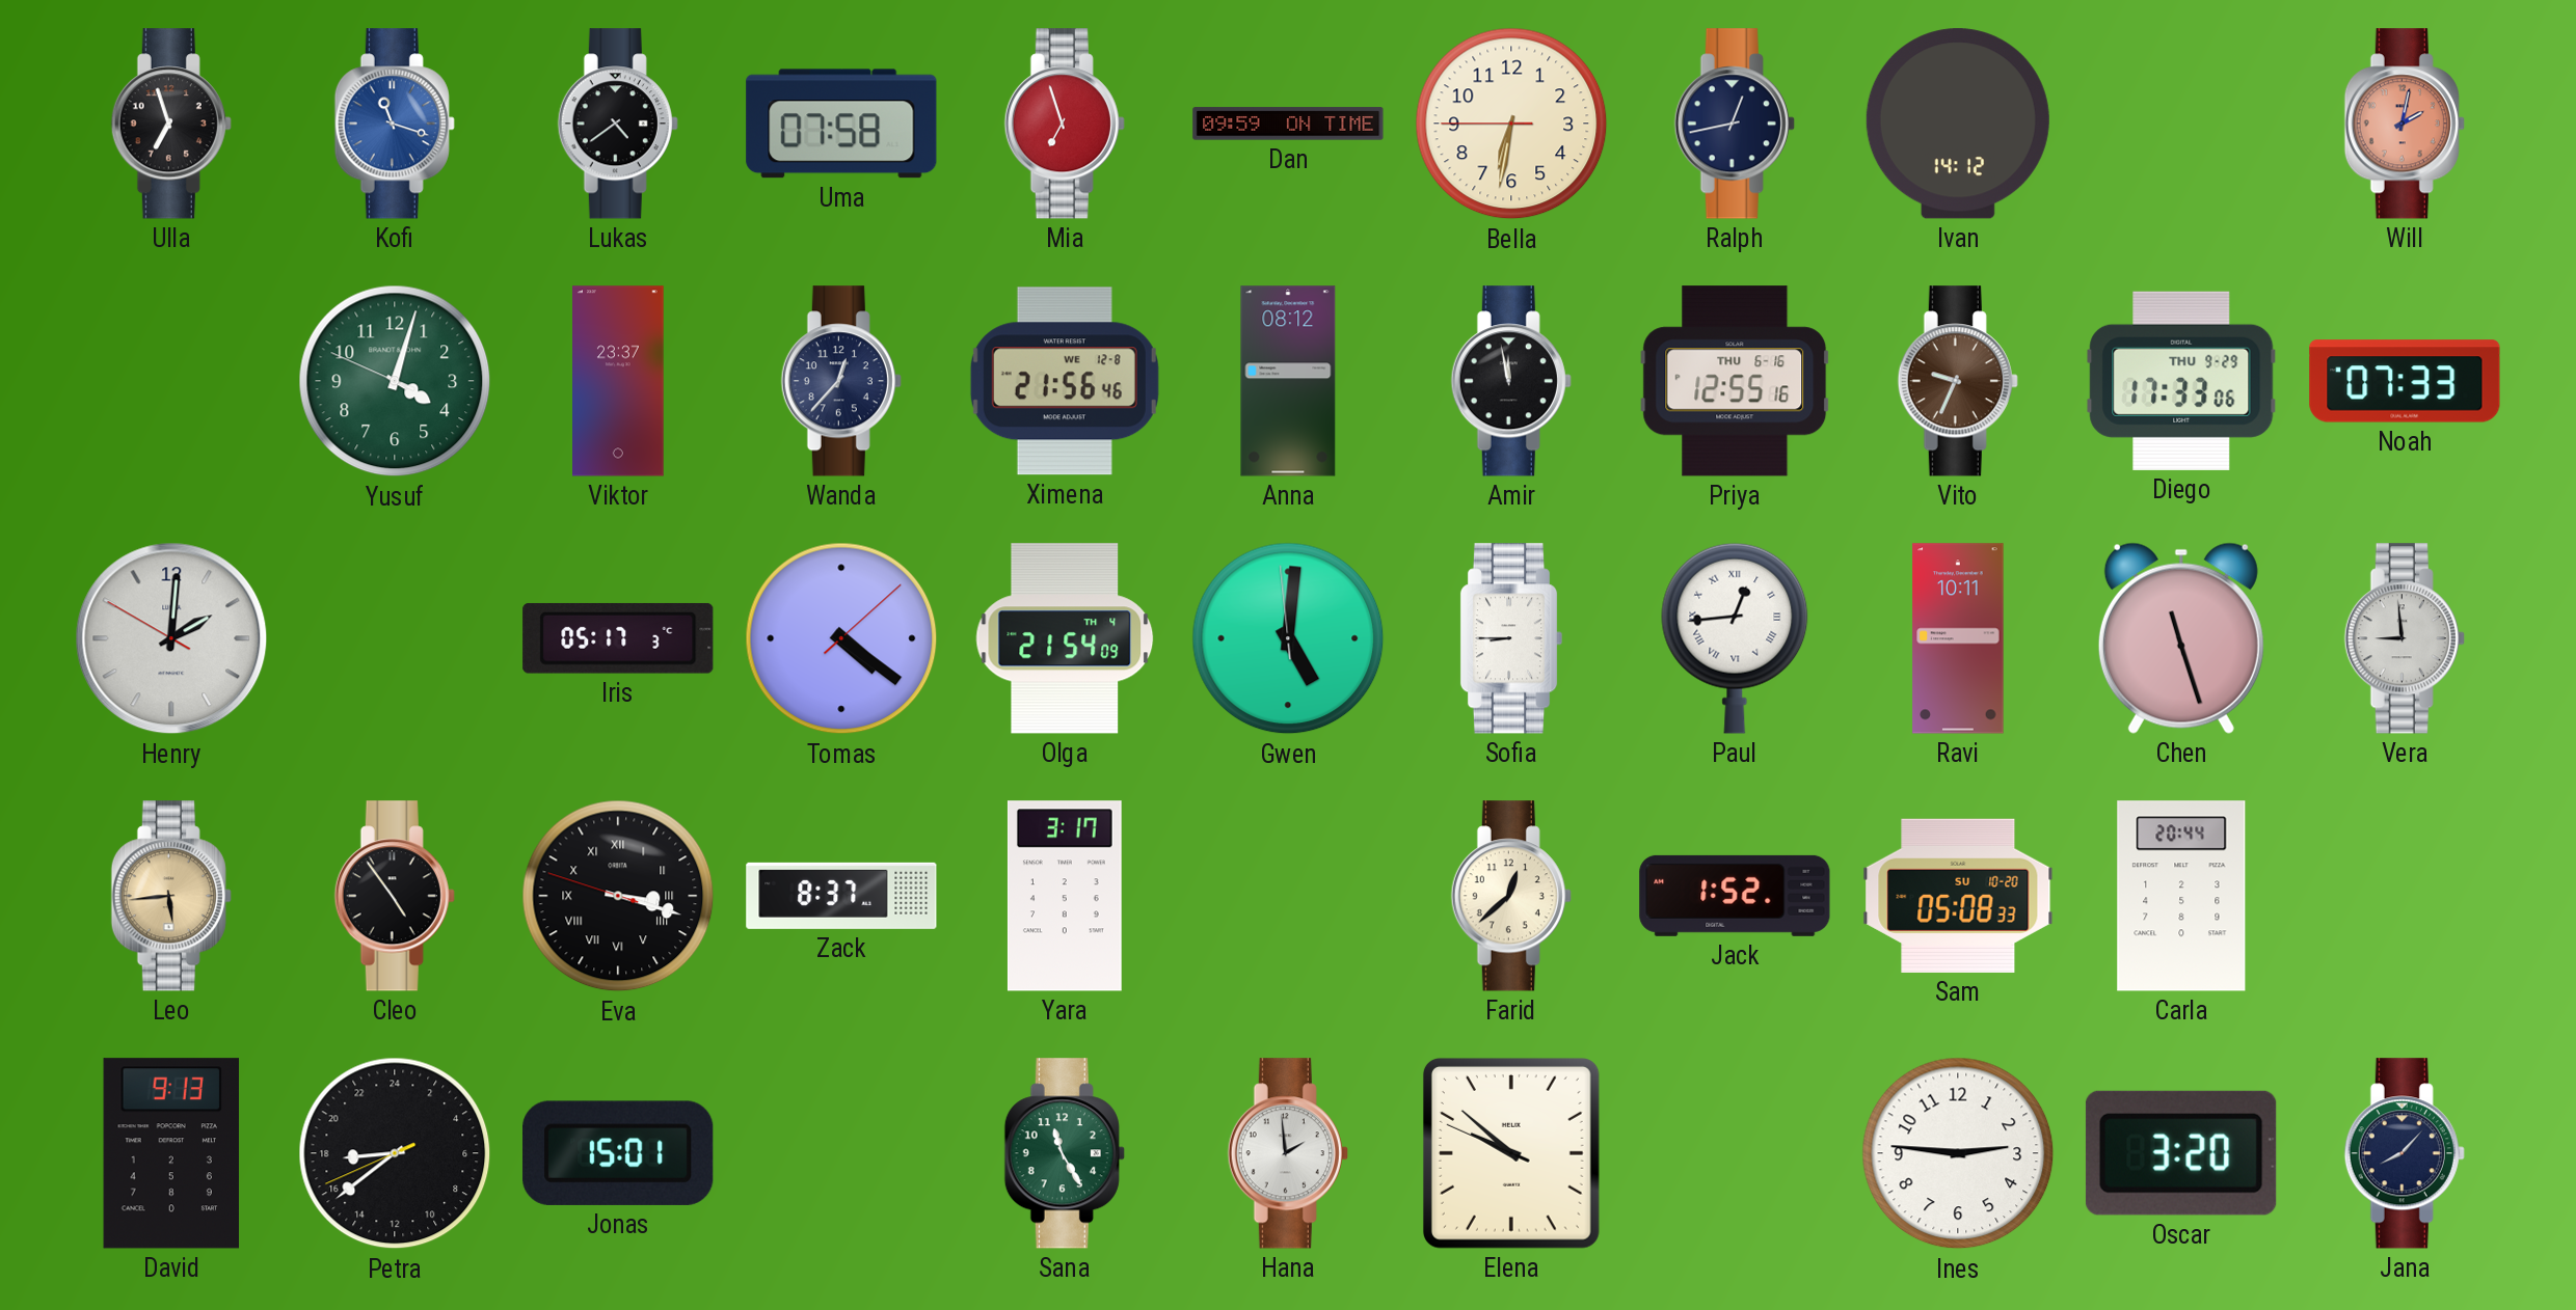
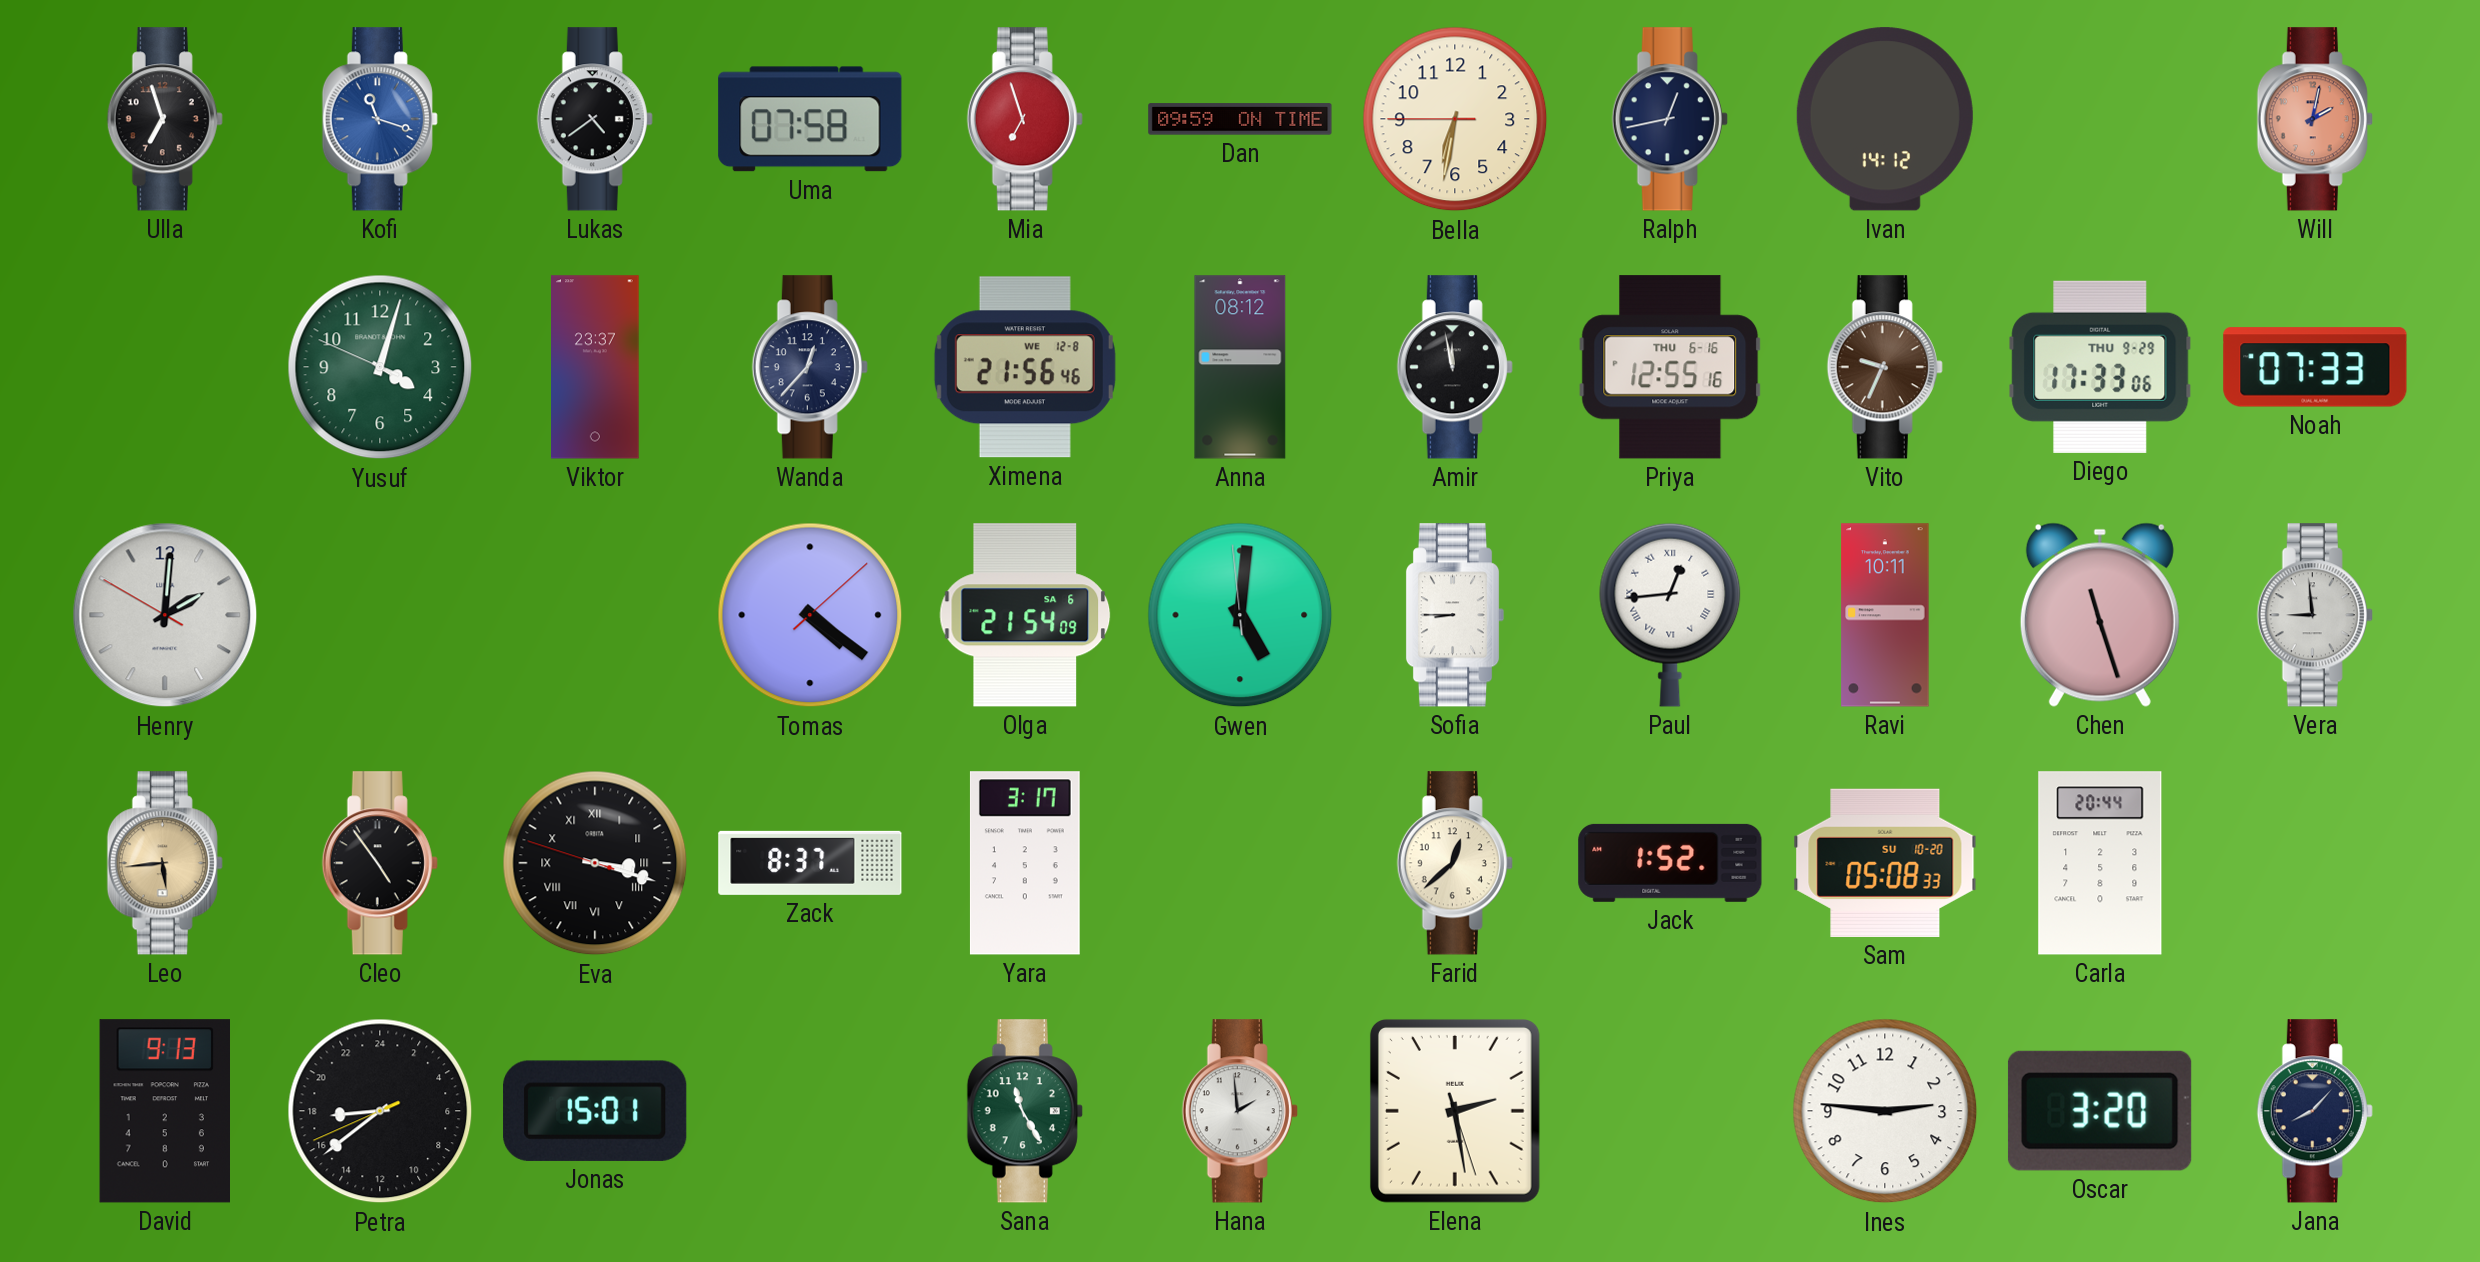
Iris: 05:17 -> none
Olga date: TH 4 -> SA 6
Elena: 9:51 -> 2:28
